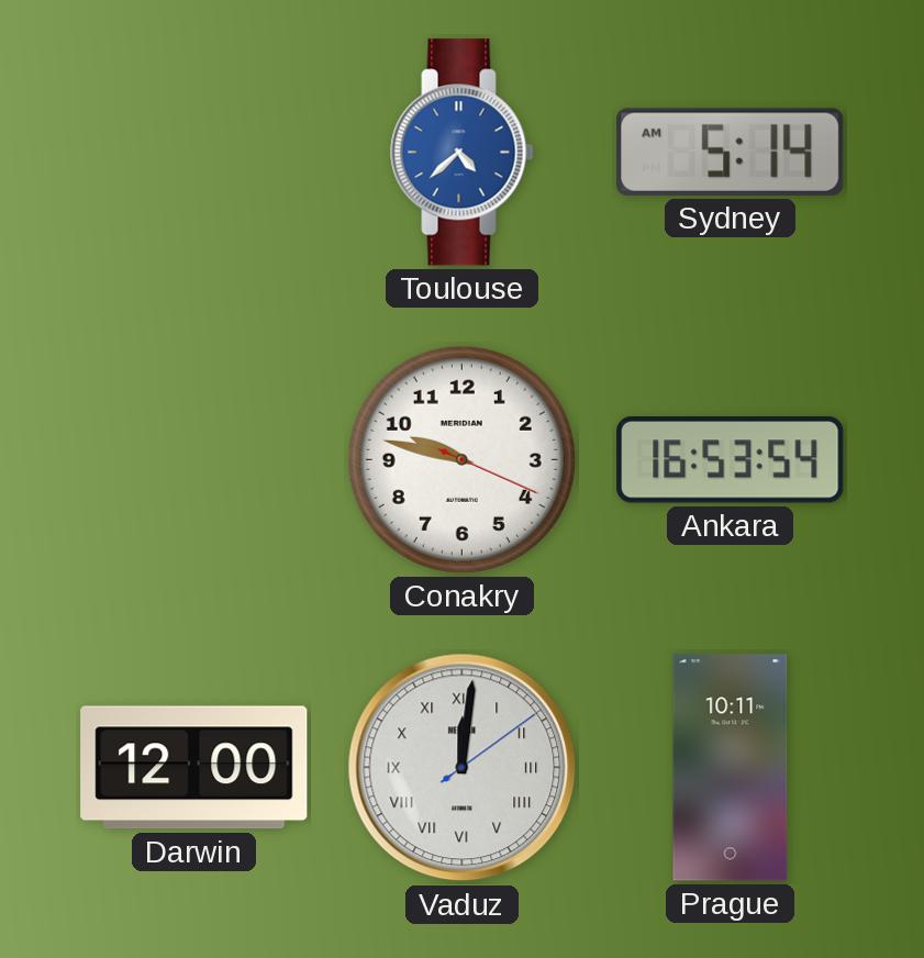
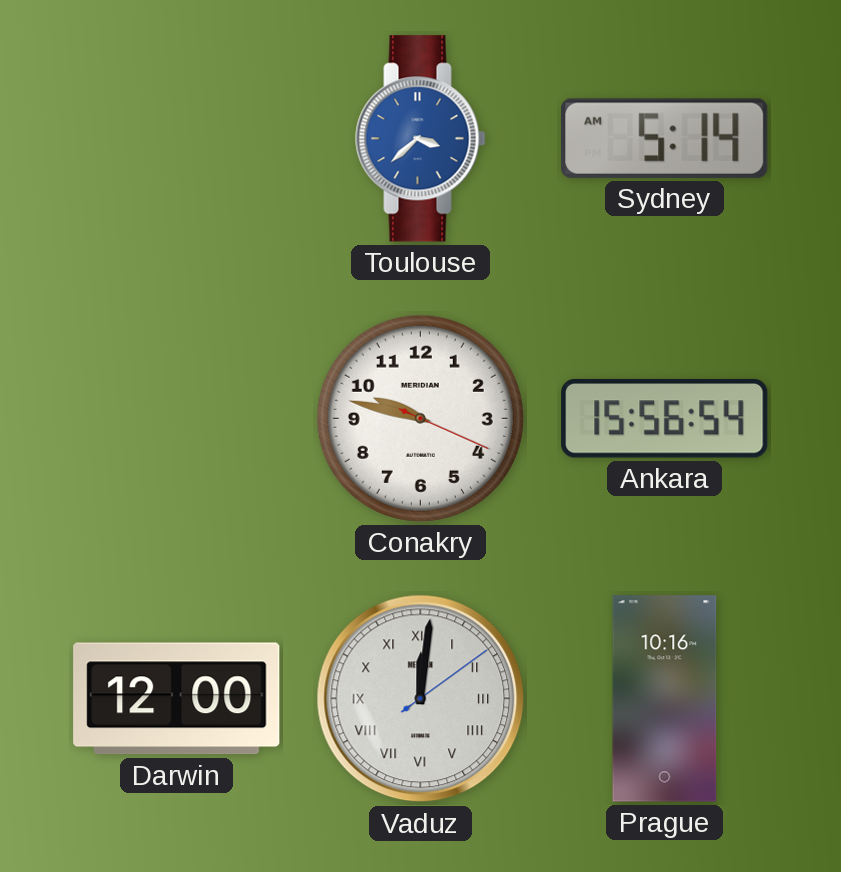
Toulouse: 4:38 -> 3:38
Ankara: 16:53 -> 15:56
Prague: 10:11 -> 10:16
